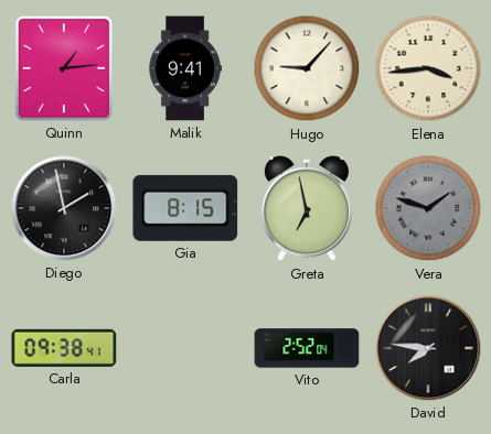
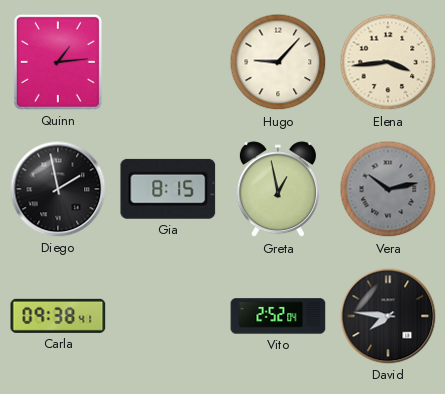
Malik: 9:41 -> none
Greta: 6:58 -> 12:58
Vera: 1:48 -> 10:13
